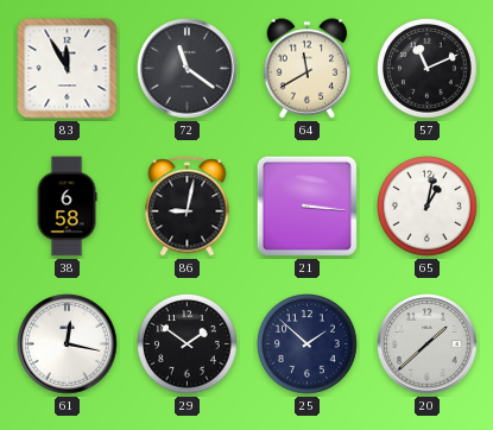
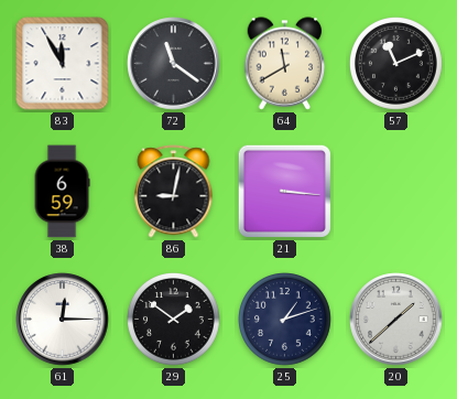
38: 6:58 -> 6:59
65: 1:02 -> none
61: 12:17 -> 12:15
25: 1:52 -> 1:12
